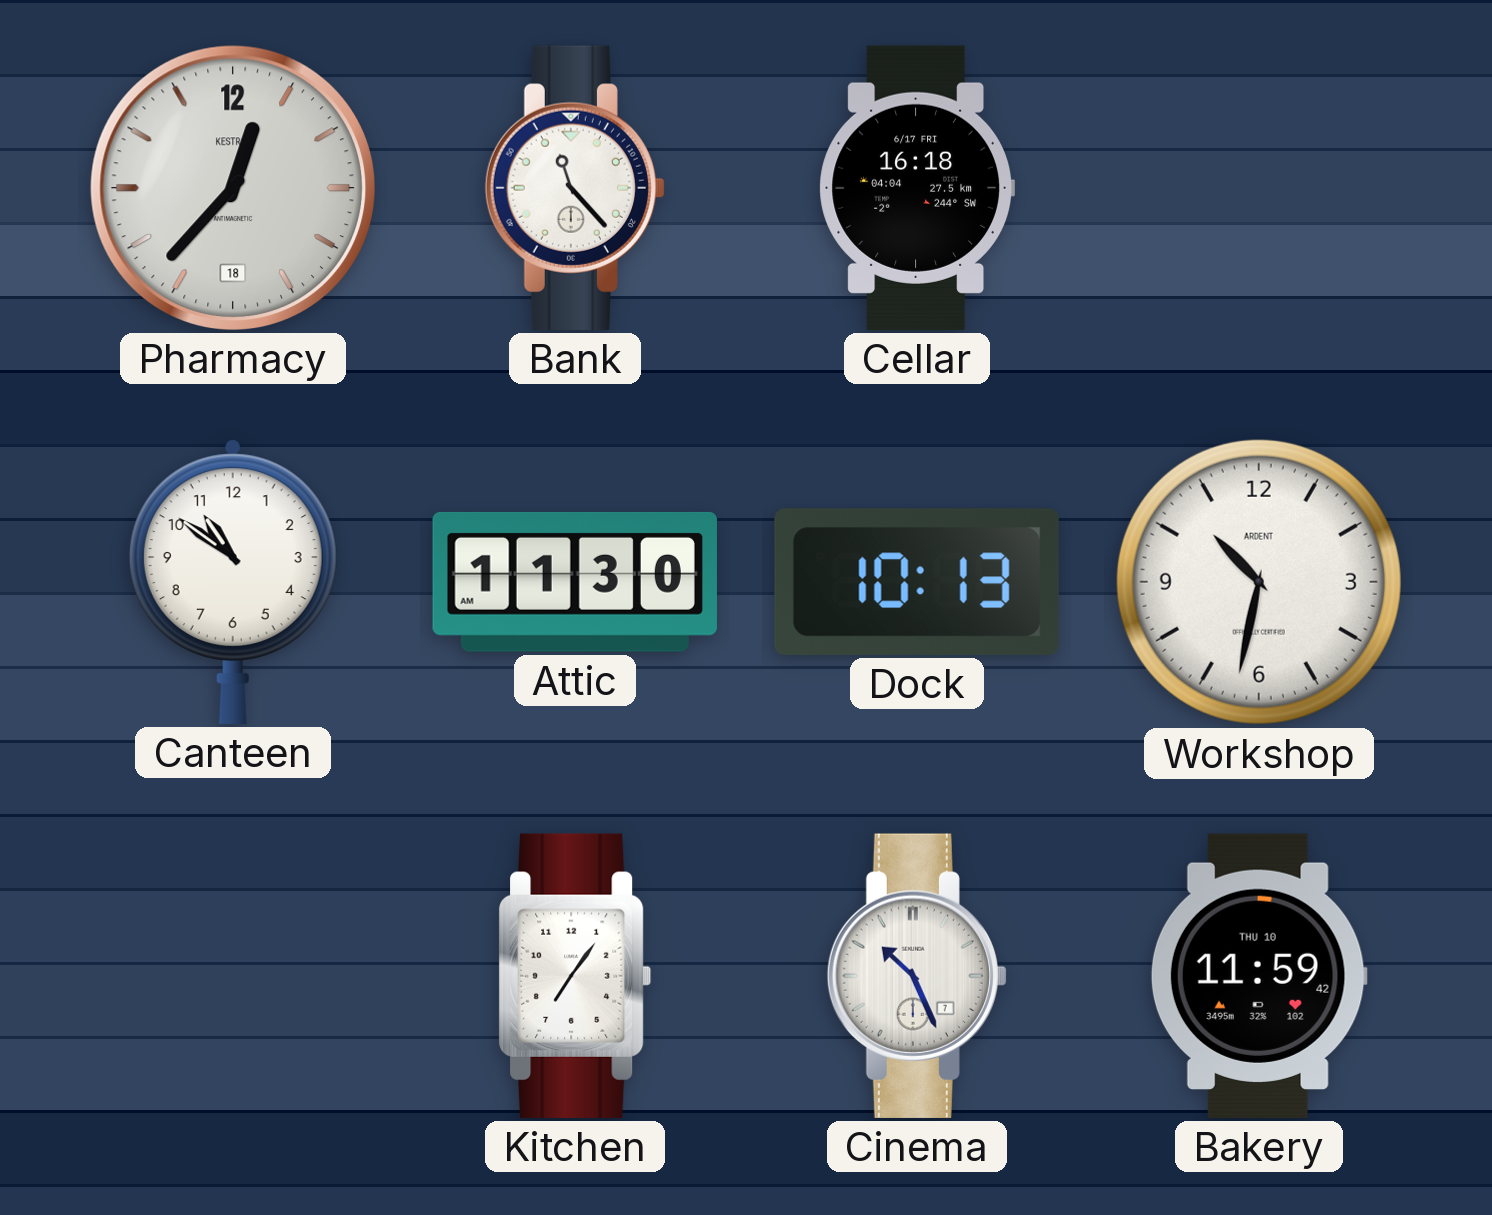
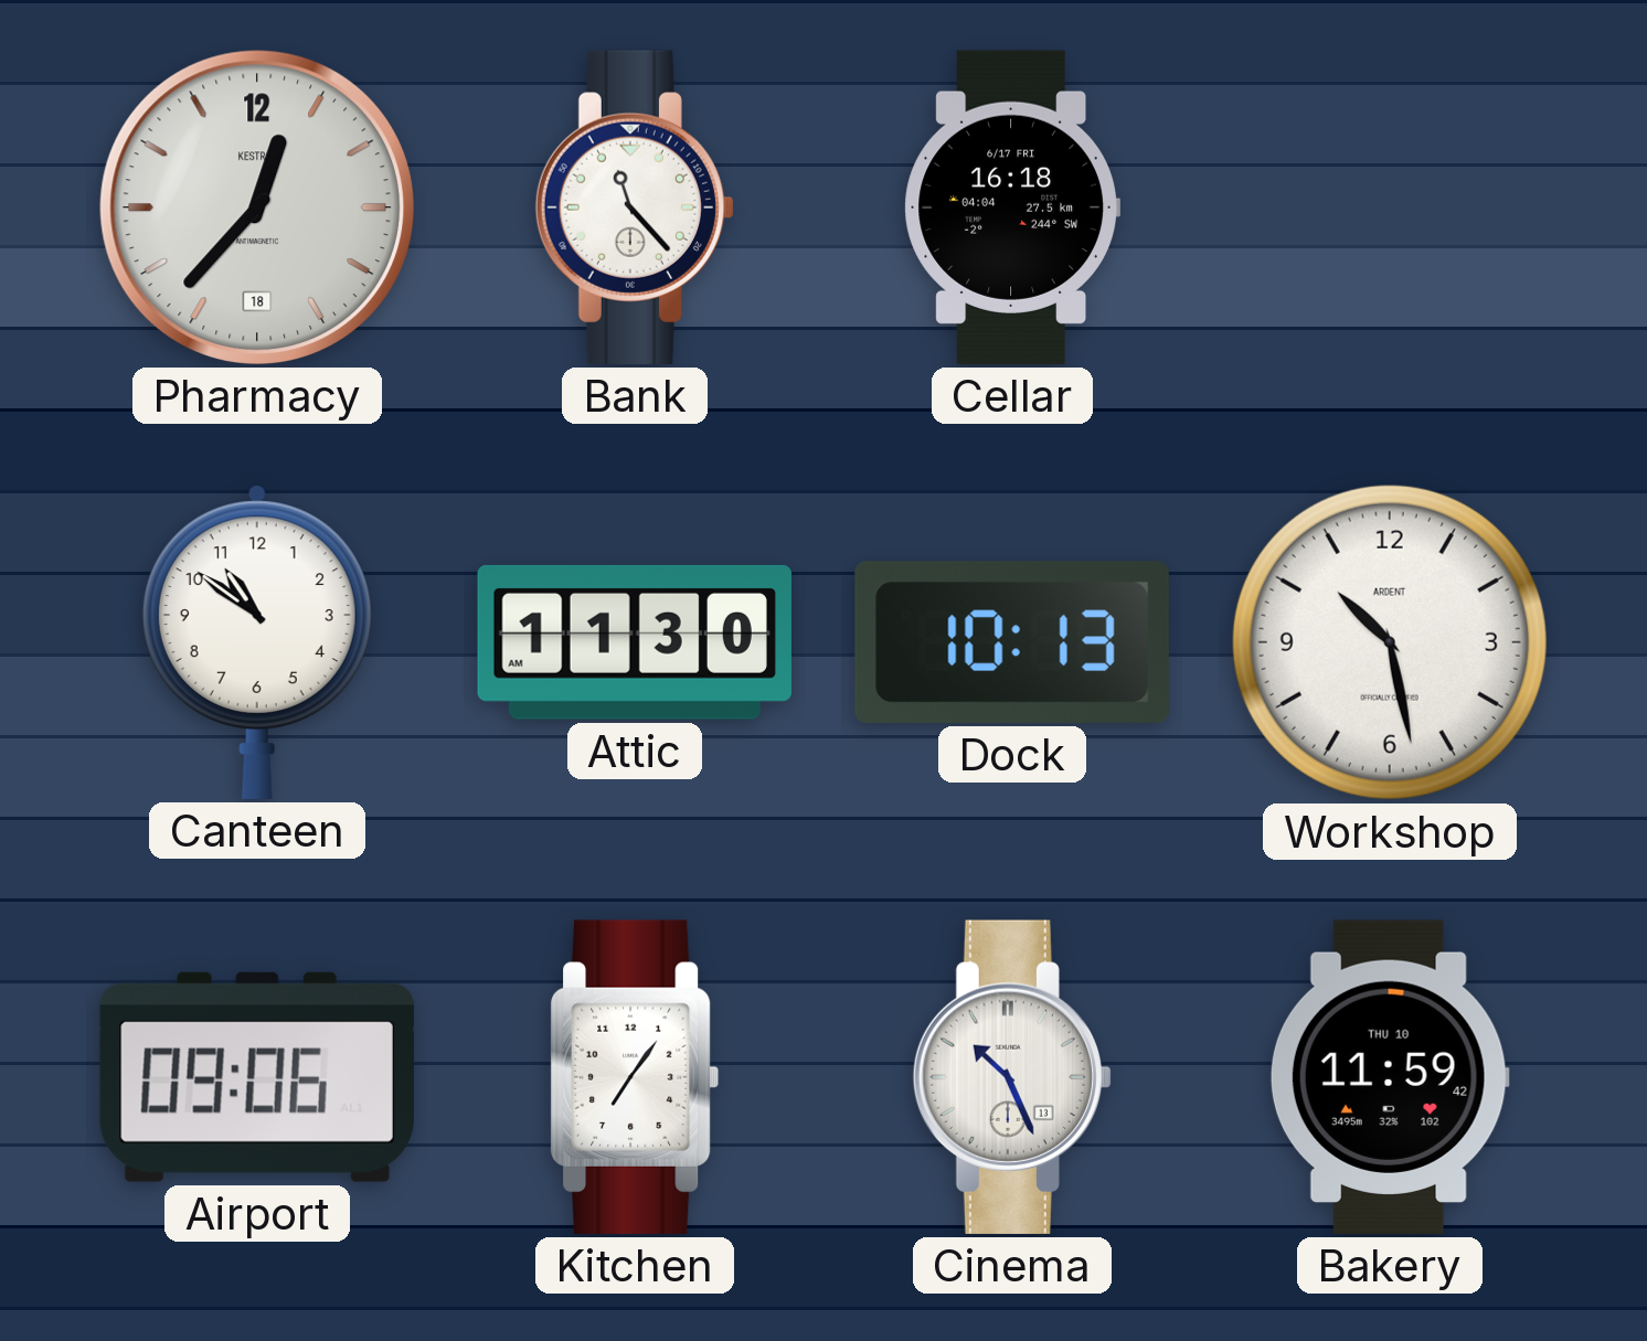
Workshop: 10:32 -> 10:28
Airport: none -> 09:06
Cinema date: 7 -> 13
